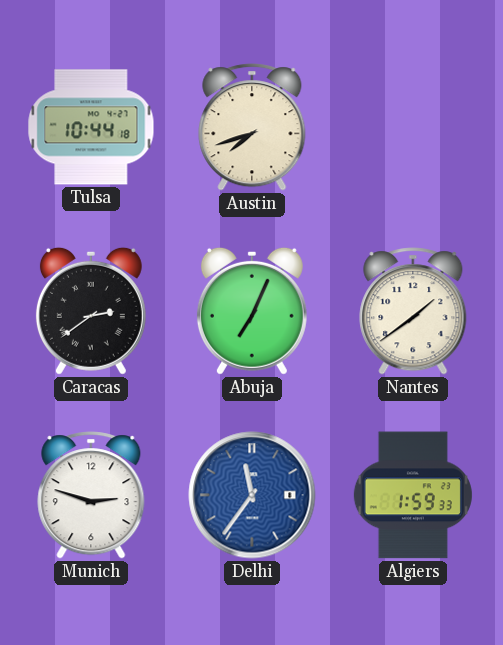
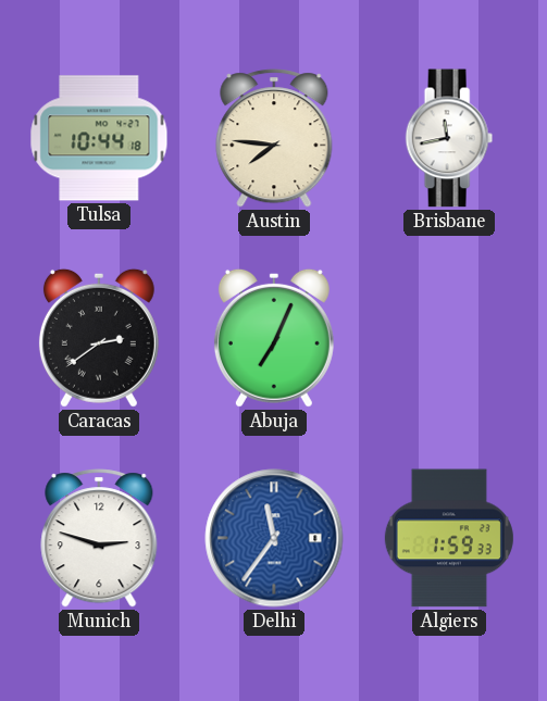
Austin: 7:42 -> 7:46
Brisbane: none -> 11:43
Nantes: 1:39 -> none
